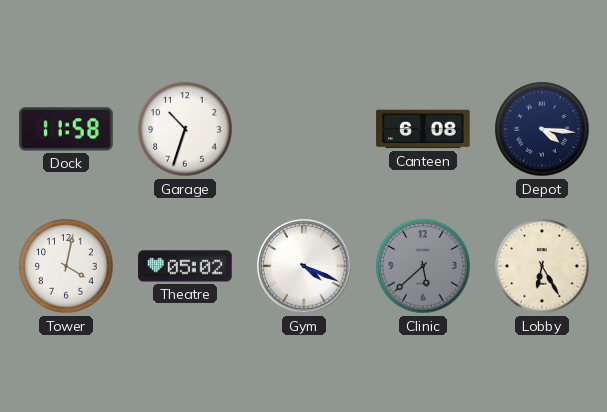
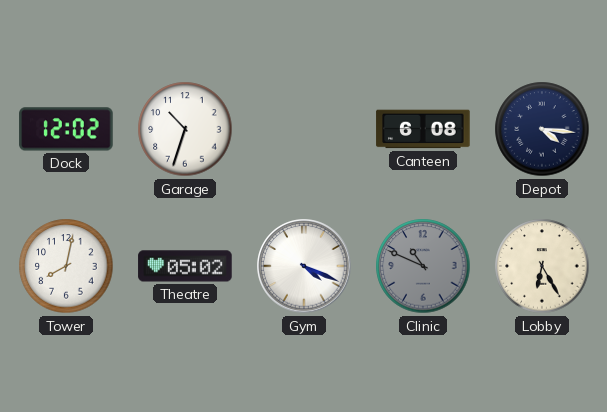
Dock: 11:58 -> 12:02
Tower: 4:02 -> 8:02
Clinic: 5:38 -> 10:49
